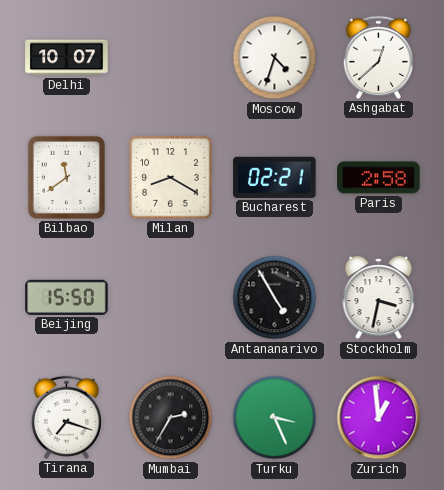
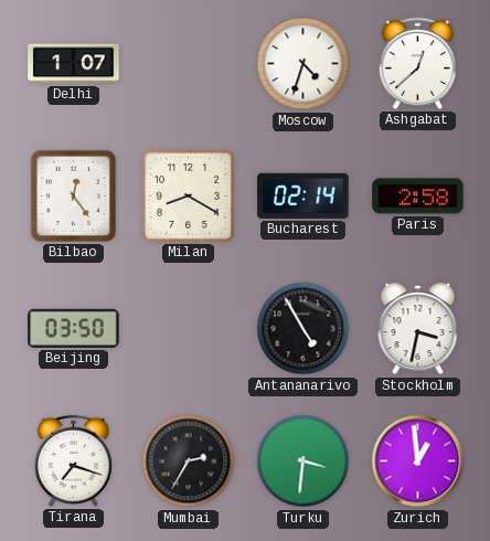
Delhi: 10:07 -> 1:07
Bilbao: 11:39 -> 12:24
Bucharest: 02:21 -> 02:14
Beijing: 15:50 -> 03:50
Turku: 3:26 -> 3:31
